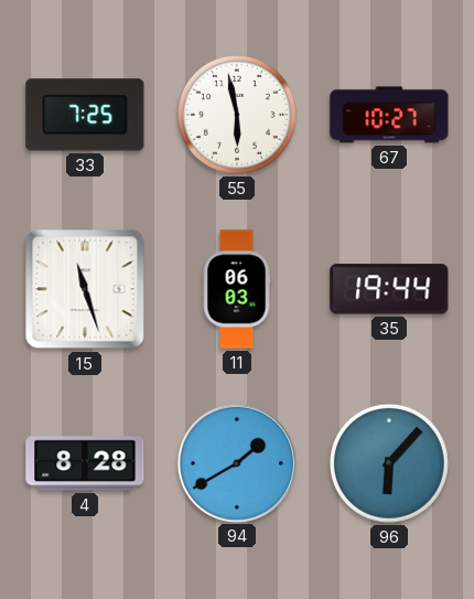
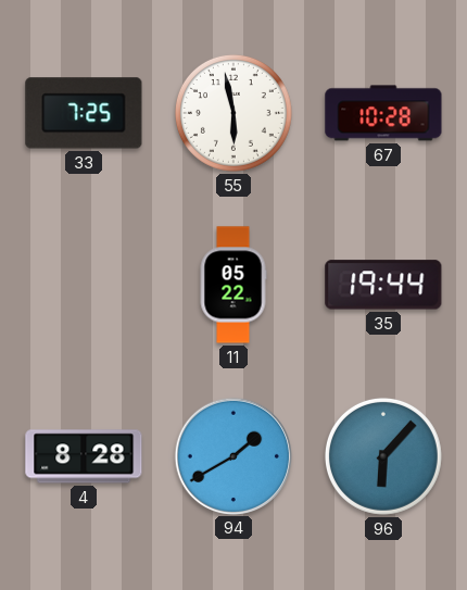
67: 10:27 -> 10:28
15: 11:27 -> none
11: 06:03 -> 05:22
